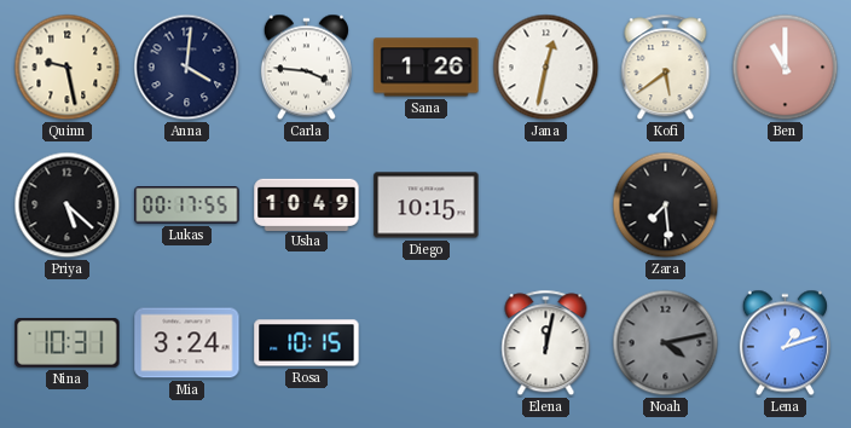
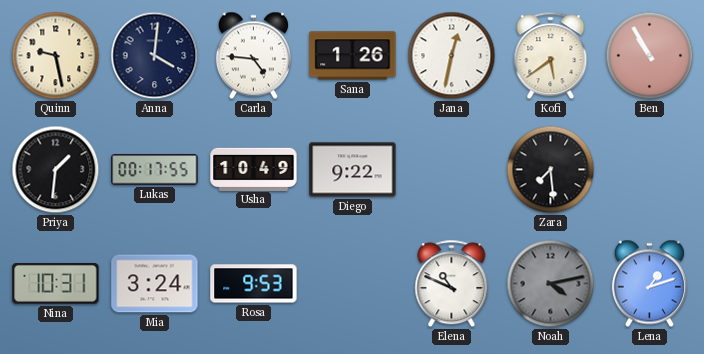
Carla: 3:46 -> 4:46
Ben: 11:00 -> 10:55
Priya: 5:22 -> 1:31
Diego: 10:15 -> 9:22
Rosa: 10:15 -> 9:53
Elena: 12:02 -> 10:49
